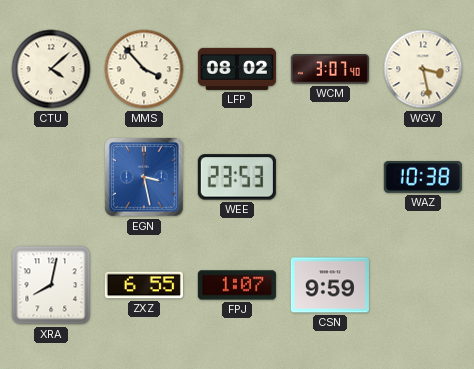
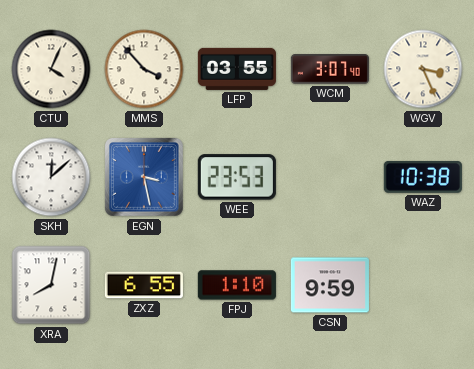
CTU: 4:08 -> 4:04
LFP: 08:02 -> 03:55
WGV: 3:28 -> 3:26
SKH: none -> 12:08
FPJ: 1:07 -> 1:10
